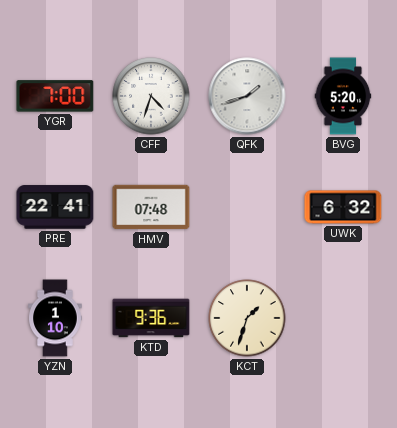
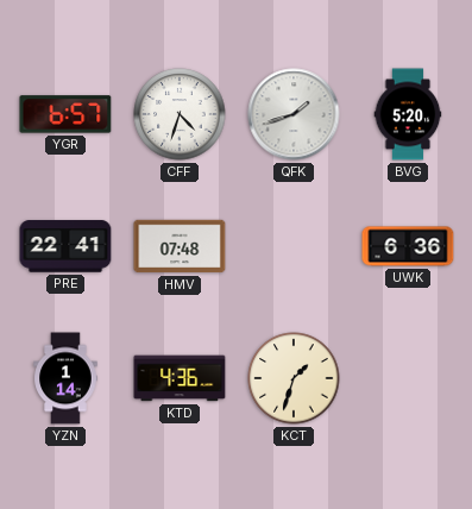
YGR: 7:00 -> 6:57
UWK: 6:32 -> 6:36
YZN: 1:10 -> 1:14
KTD: 9:36 -> 4:36
